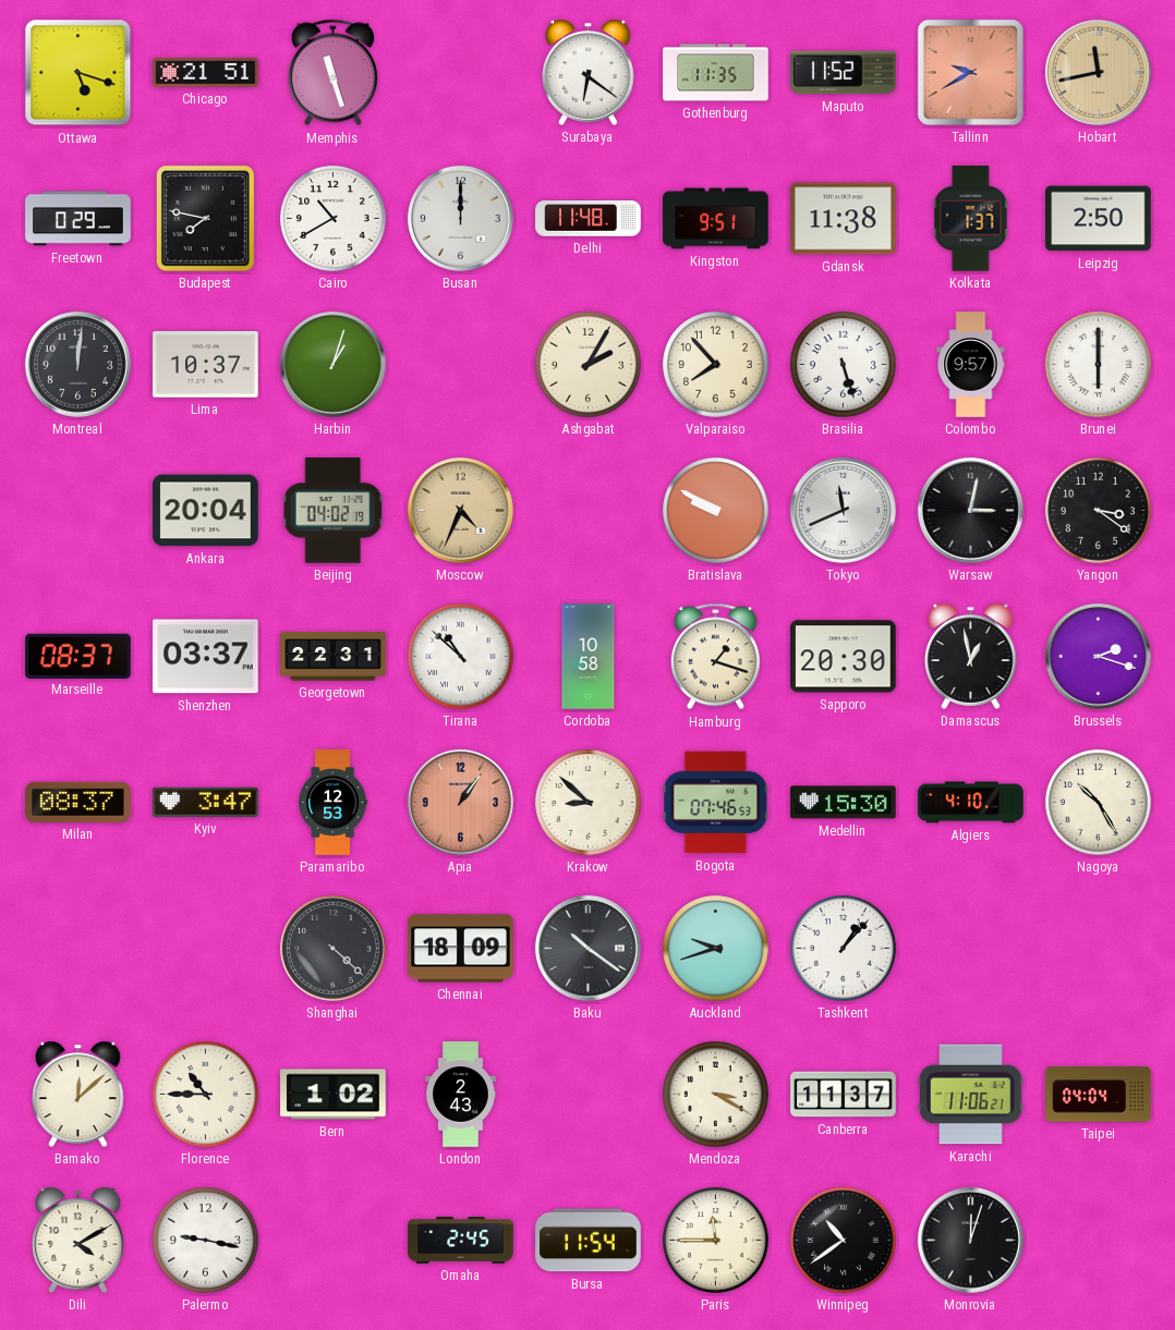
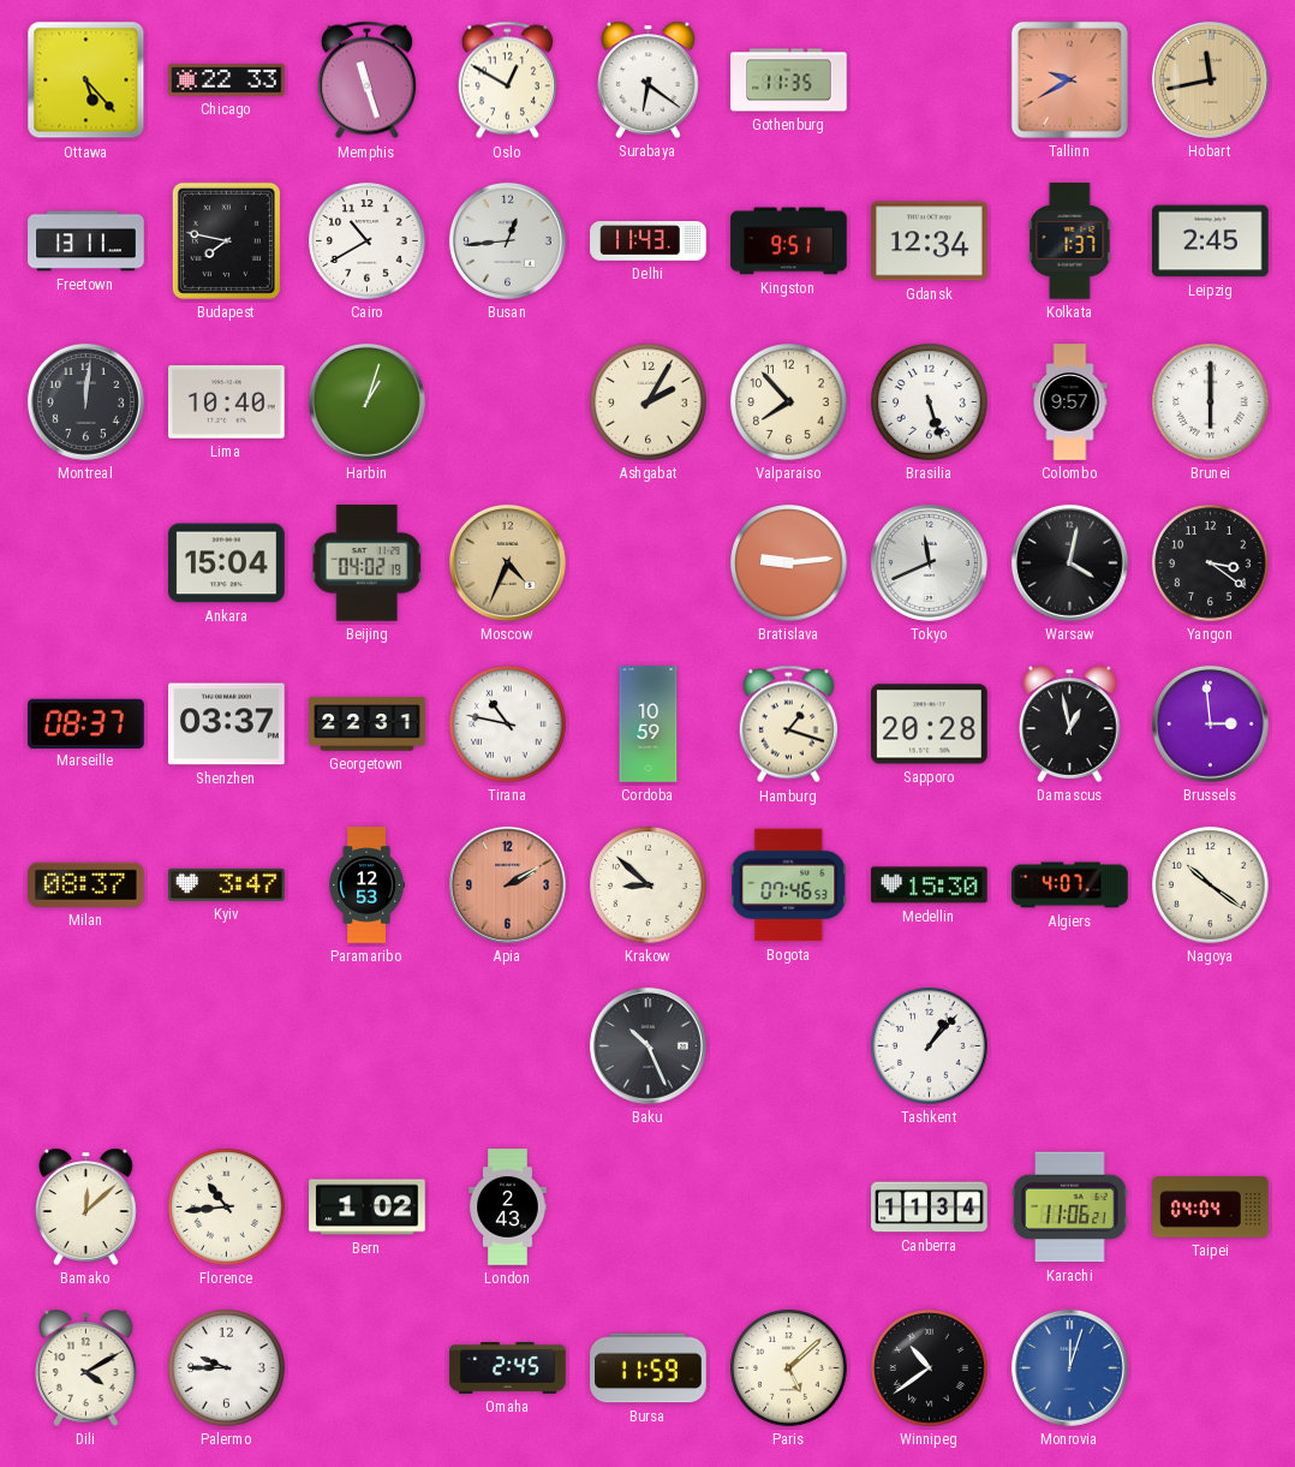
Ottawa: 5:18 -> 5:23
Chicago: 21:51 -> 22:33
Oslo: none -> 12:50
Maputo: 11:52 -> none
Freetown: 0:29 -> 13:11
Busan: 12:00 -> 12:44
Delhi: 11:48 -> 11:43
Gdansk: 11:38 -> 12:34
Leipzig: 2:50 -> 2:45
Lima: 10:37 -> 10:40
Ankara: 20:04 -> 15:04
Bratislava: 9:50 -> 9:14
Warsaw: 3:02 -> 4:02
Tirana: 10:52 -> 10:47
Cordoba: 10:58 -> 10:59
Sapporo: 20:30 -> 20:28
Brussels: 2:18 -> 2:59
Apia: 1:06 -> 2:10
Algiers: 4:10 -> 4:07
Nagoya: 10:25 -> 10:21
Shanghai: 4:22 -> none
Chennai: 18:09 -> none
Baku: 10:21 -> 10:26
Auckland: 9:42 -> none
Florence: 10:45 -> 10:44
Mendoza: 3:20 -> none
Canberra: 11:37 -> 11:34
Palermo: 9:17 -> 9:45
Bursa: 11:54 -> 11:59
Paris: 11:45 -> 5:08
Monrovia dial: black -> blue
